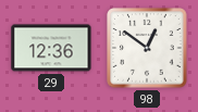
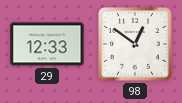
29: 12:36 -> 12:33
